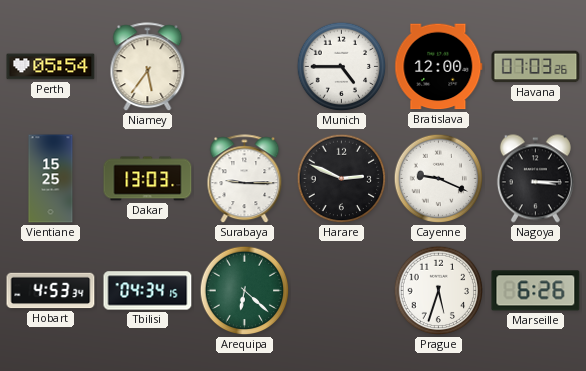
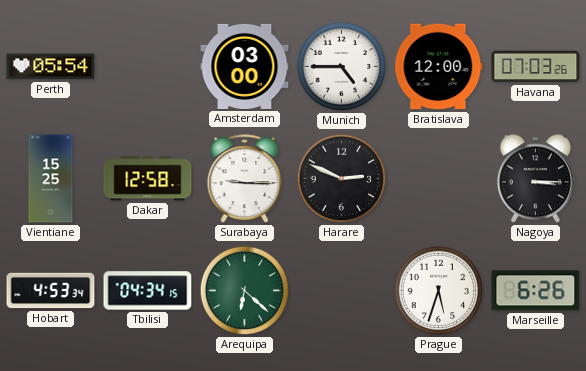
Niamey: 5:36 -> none
Amsterdam: none -> 03:00
Dakar: 13:03 -> 12:58
Cayenne: 9:19 -> none
